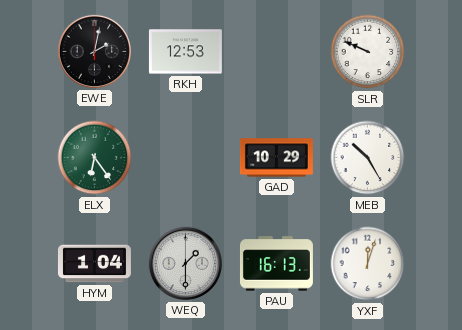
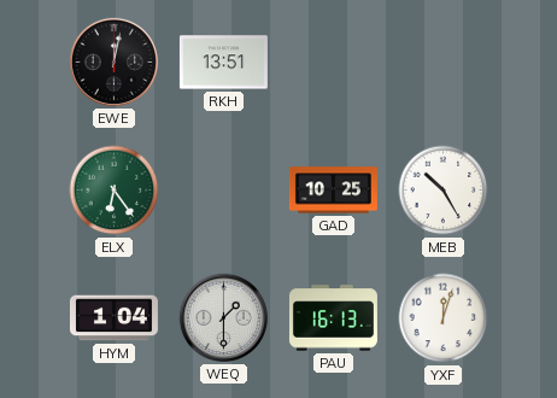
EWE: 2:02 -> 12:02
RKH: 12:53 -> 13:51
SLR: 9:49 -> none
GAD: 10:29 -> 10:25
